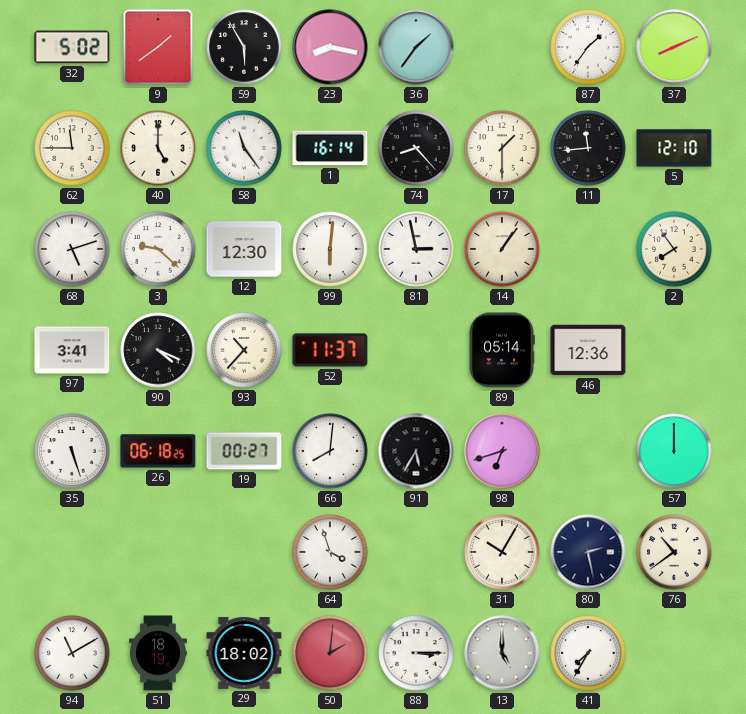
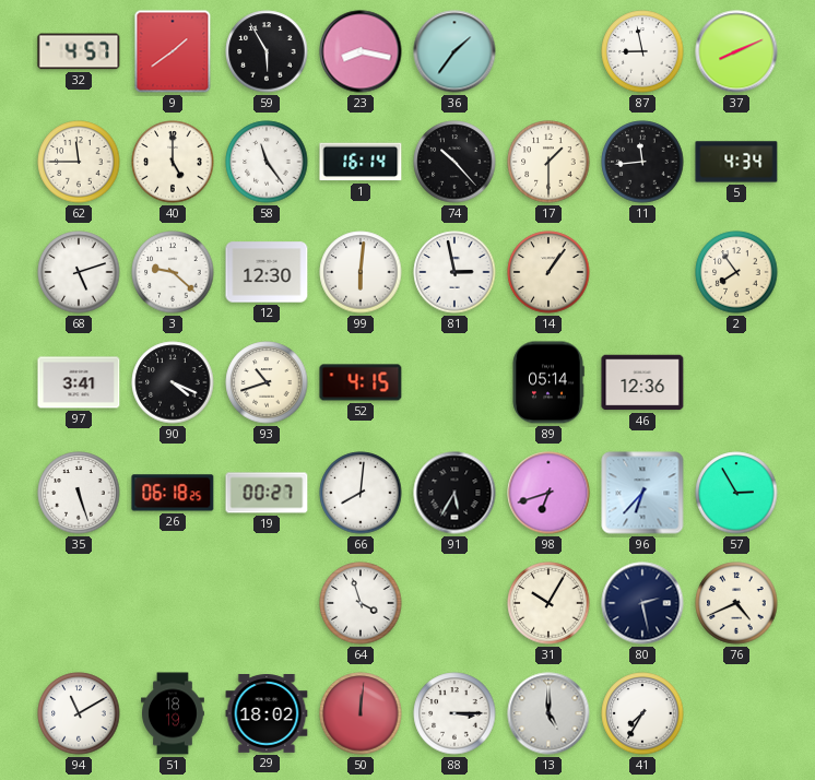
32: 5:02 -> 4:57
87: 1:36 -> 8:58
74: 8:23 -> 10:23
5: 12:10 -> 4:34
93: 10:37 -> 10:42
52: 11:37 -> 4:15
96: none -> 6:37
57: 12:00 -> 2:55
76: 10:39 -> 4:41
50: 2:01 -> 12:01
